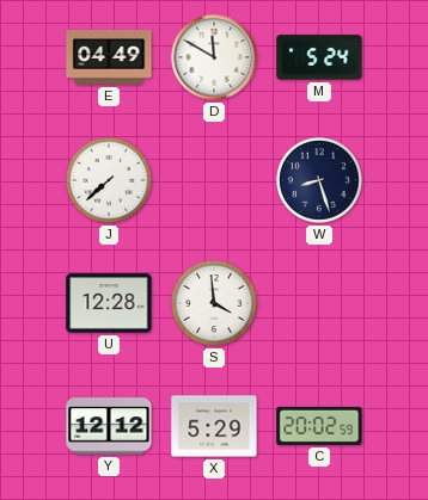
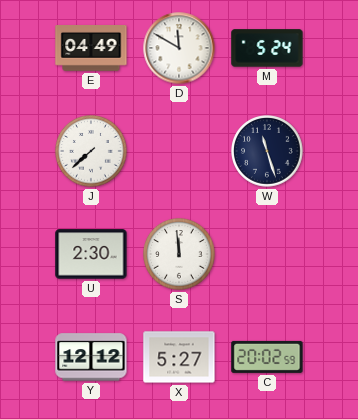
W: 8:27 -> 11:27
U: 12:28 -> 2:30
S: 3:59 -> 11:59
X: 5:29 -> 5:27
